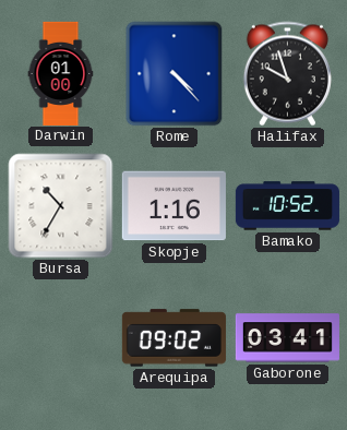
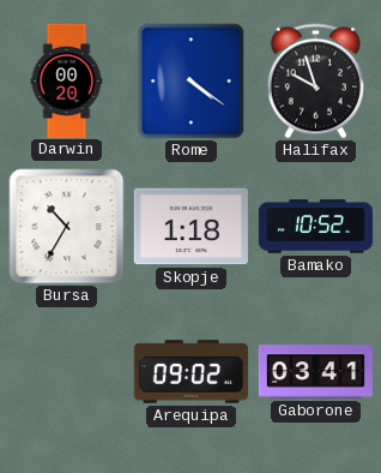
Darwin: 01:00 -> 00:20
Rome: 4:23 -> 4:21
Skopje: 1:16 -> 1:18
